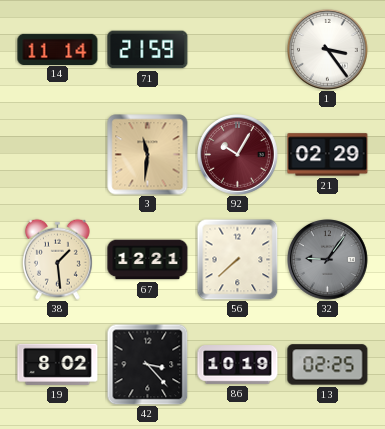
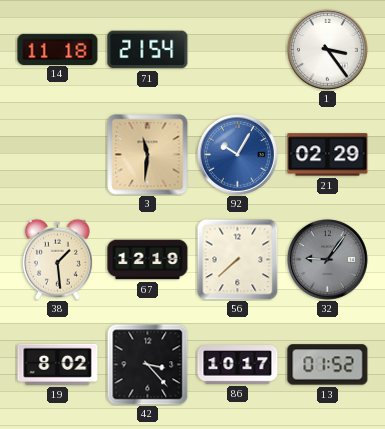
14: 11:14 -> 11:18
71: 21:59 -> 21:54
92 dial: burgundy -> blue
67: 12:21 -> 12:19
86: 10:19 -> 10:17
13: 02:25 -> 01:52
